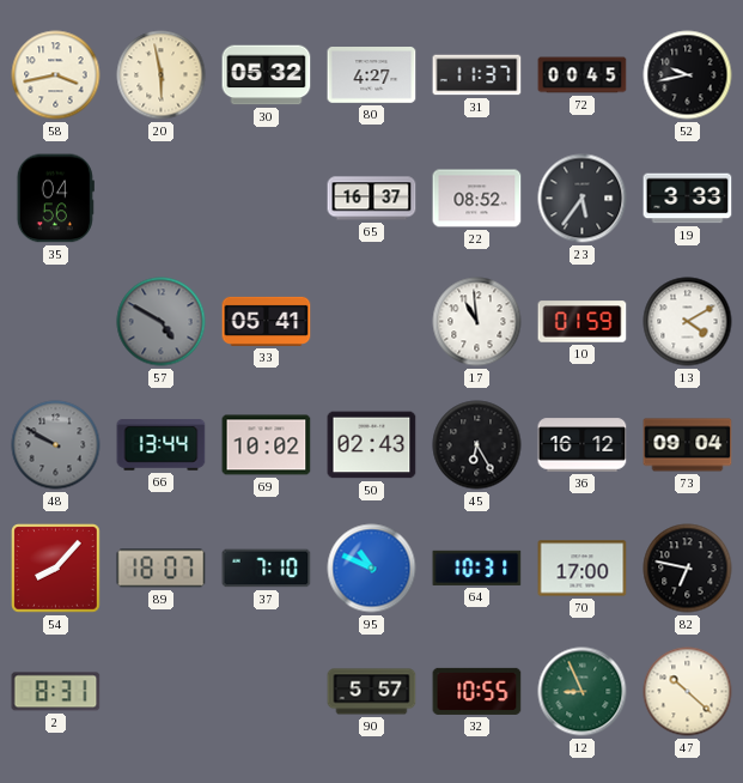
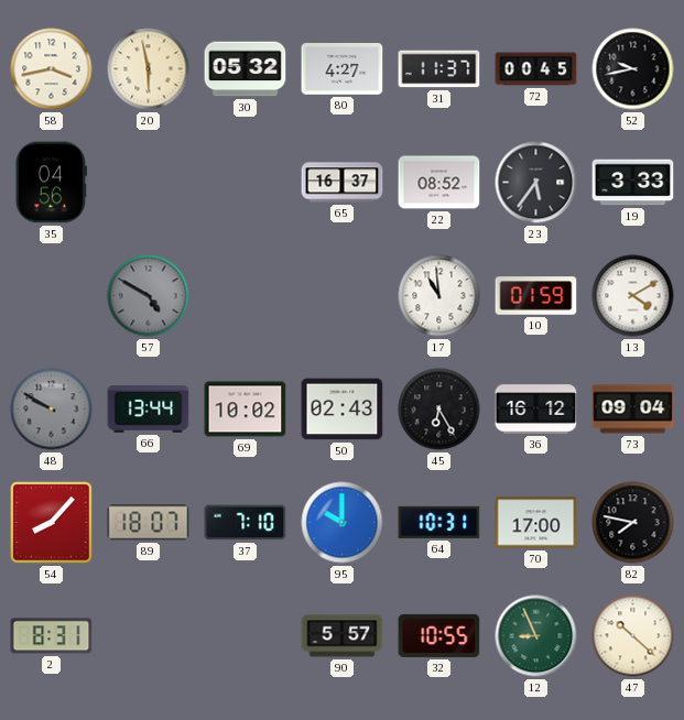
33: 05:41 -> none
95: 10:49 -> 10:00
82: 6:47 -> 7:47
